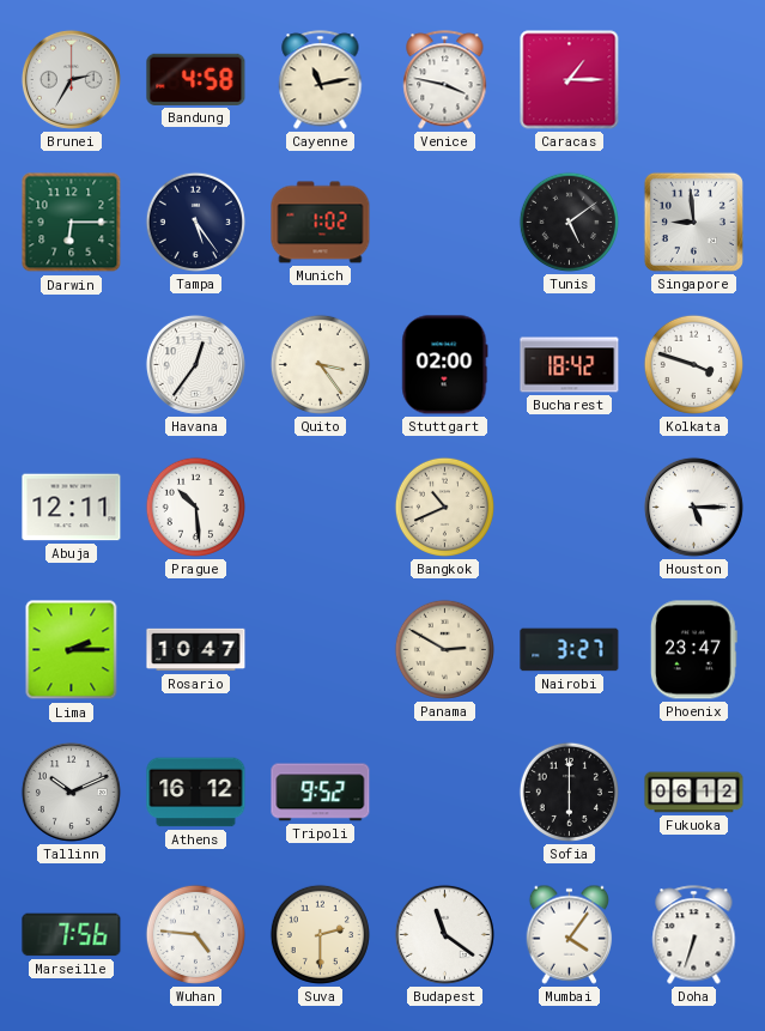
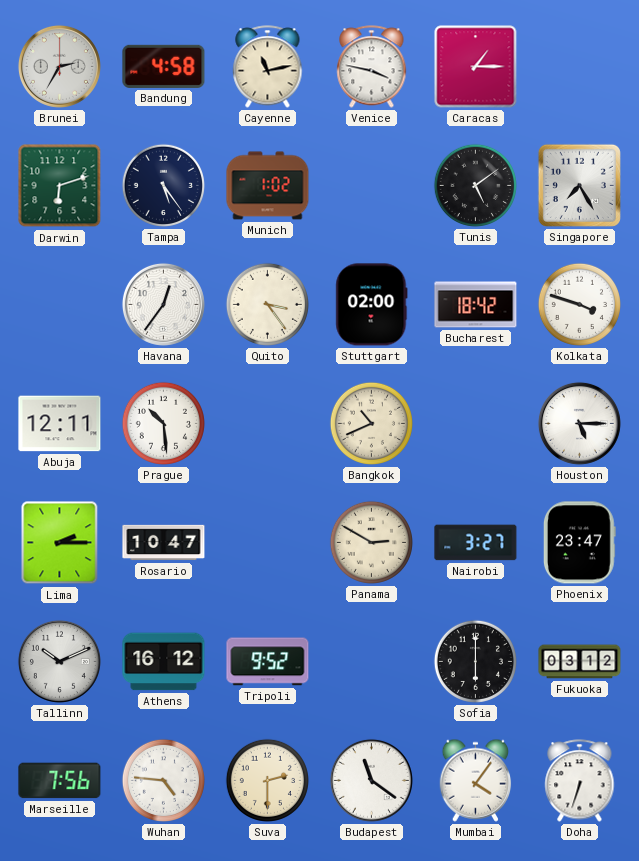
Darwin: 6:15 -> 6:12
Singapore: 8:59 -> 7:25
Fukuoka: 06:12 -> 03:12
